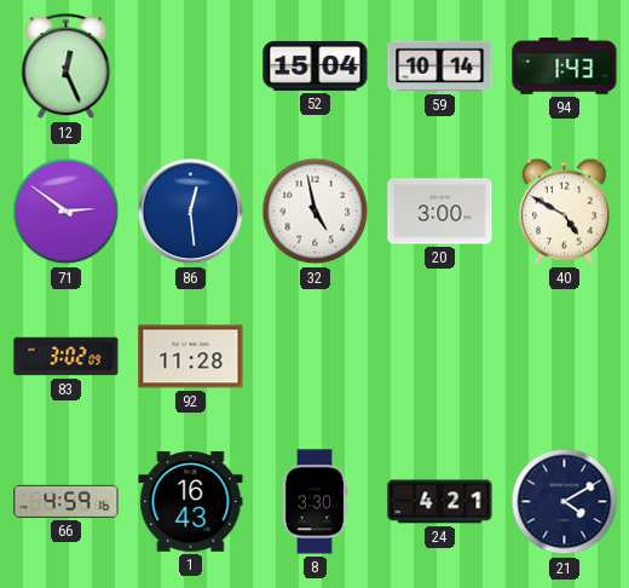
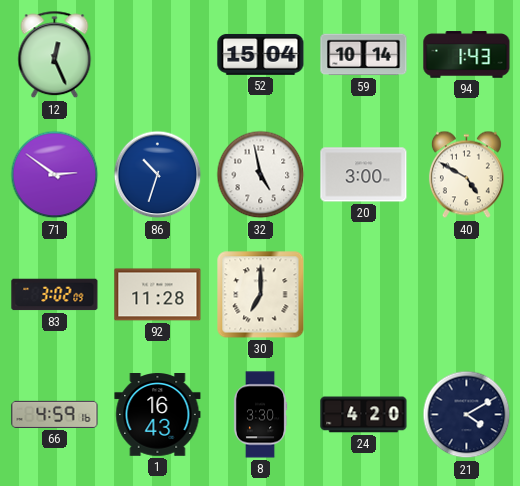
86: 12:29 -> 10:33
30: none -> 7:00
24: 4:21 -> 4:20
